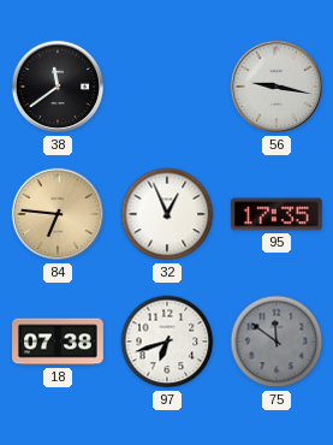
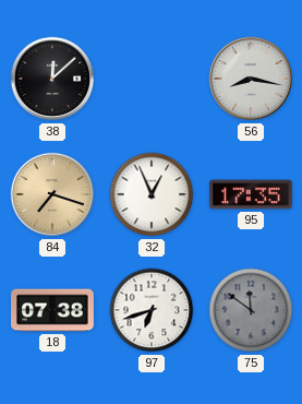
38: 11:39 -> 12:08
56: 9:17 -> 8:17
84: 6:46 -> 7:18
